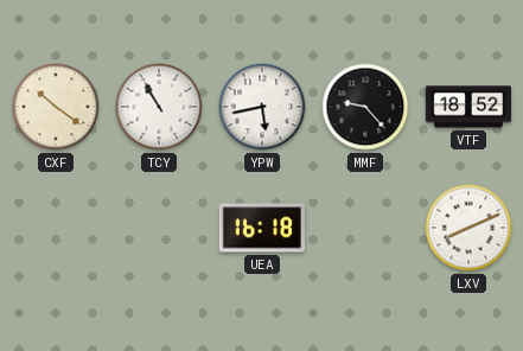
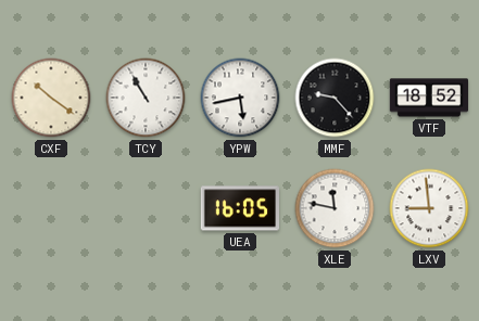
UEA: 16:18 -> 16:05
XLE: none -> 11:47
LXV: 8:11 -> 8:59
